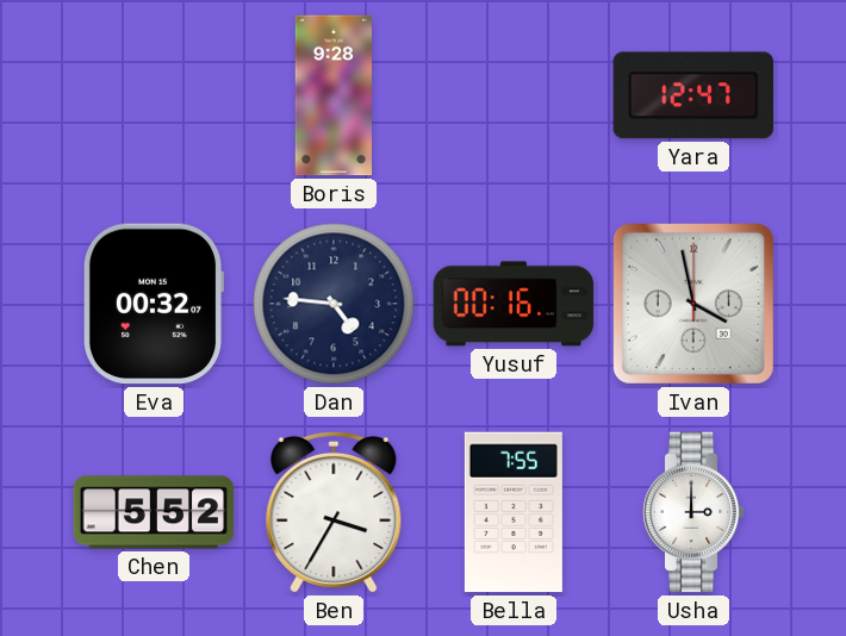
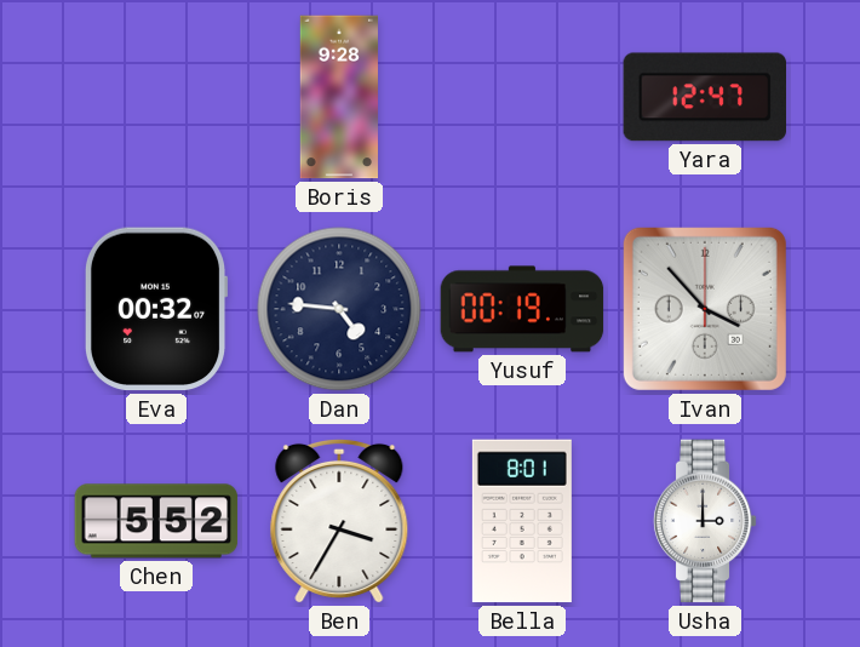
Yusuf: 00:16 -> 00:19
Ivan: 3:58 -> 3:53
Bella: 7:55 -> 8:01
